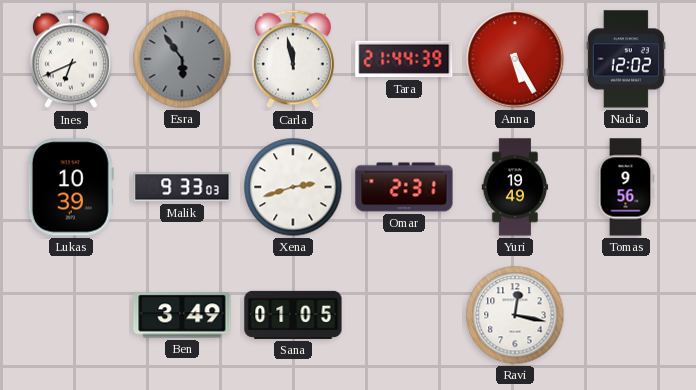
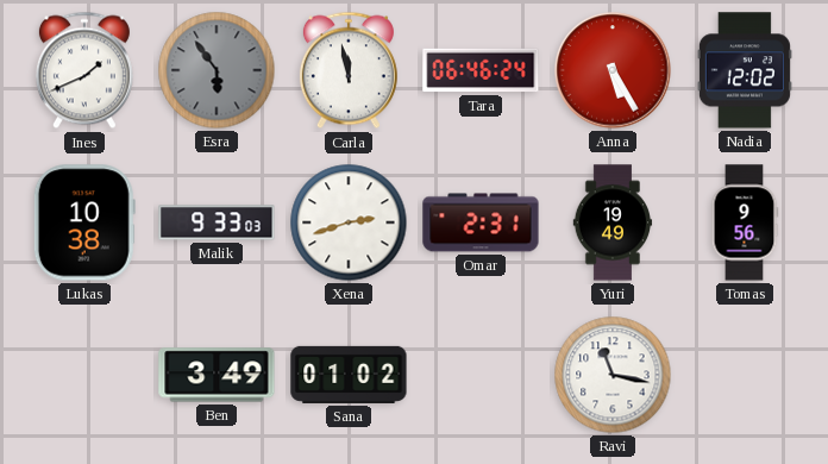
Ines: 6:41 -> 1:41
Tara: 21:44 -> 06:46
Lukas: 10:39 -> 10:38
Sana: 01:05 -> 01:02
Ravi: 12:17 -> 11:17
